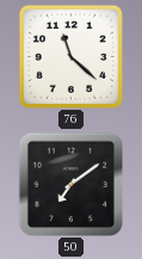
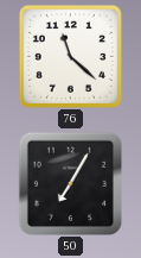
50: 7:09 -> 7:05
